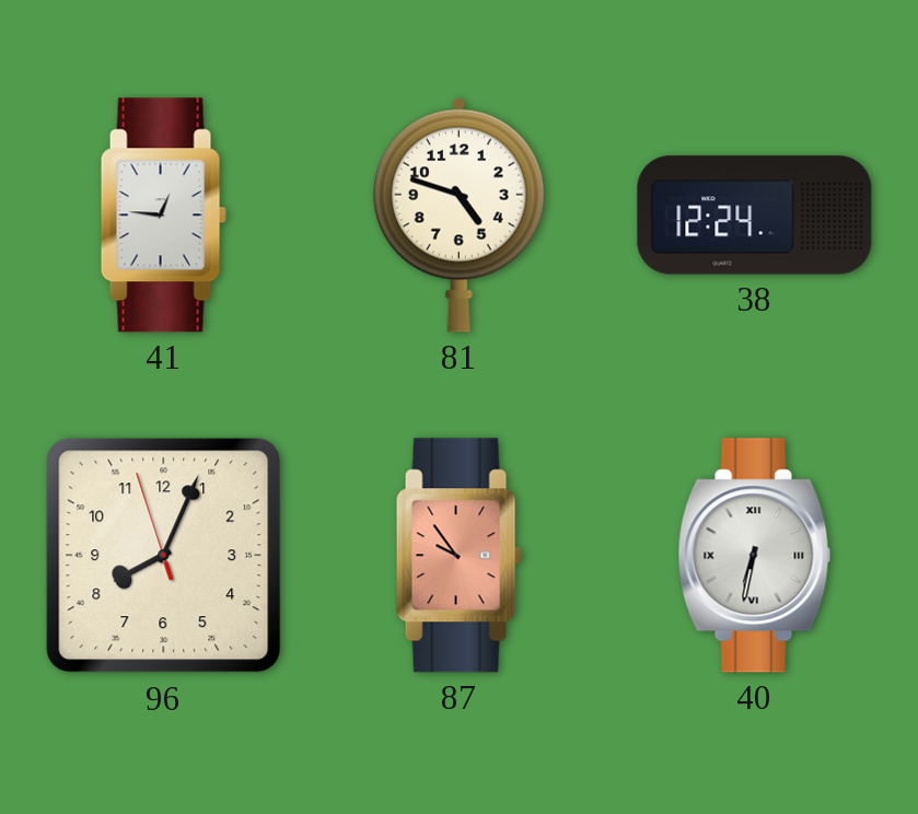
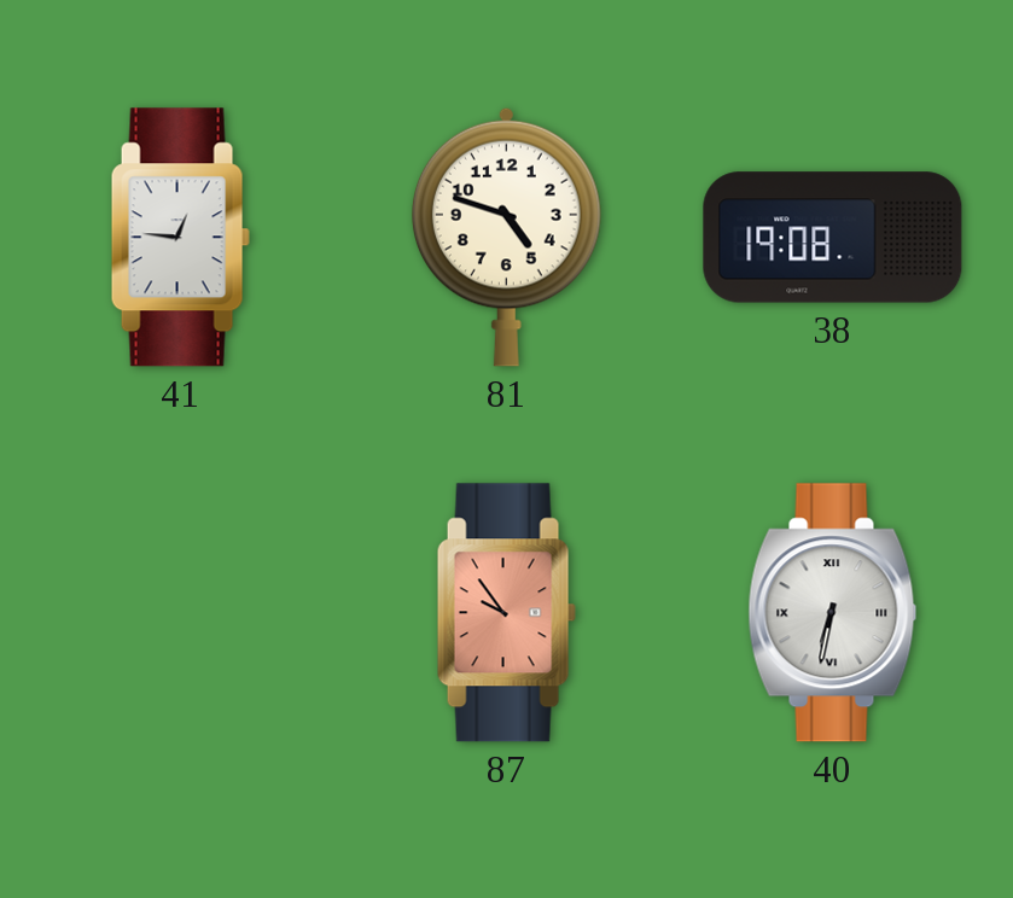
38: 12:24 -> 19:08
96: 8:03 -> none
